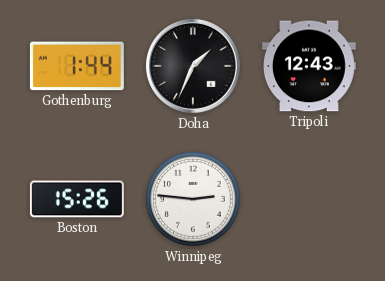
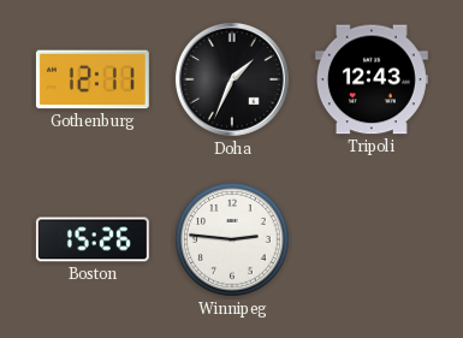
Gothenburg: 1:44 -> 12:11
